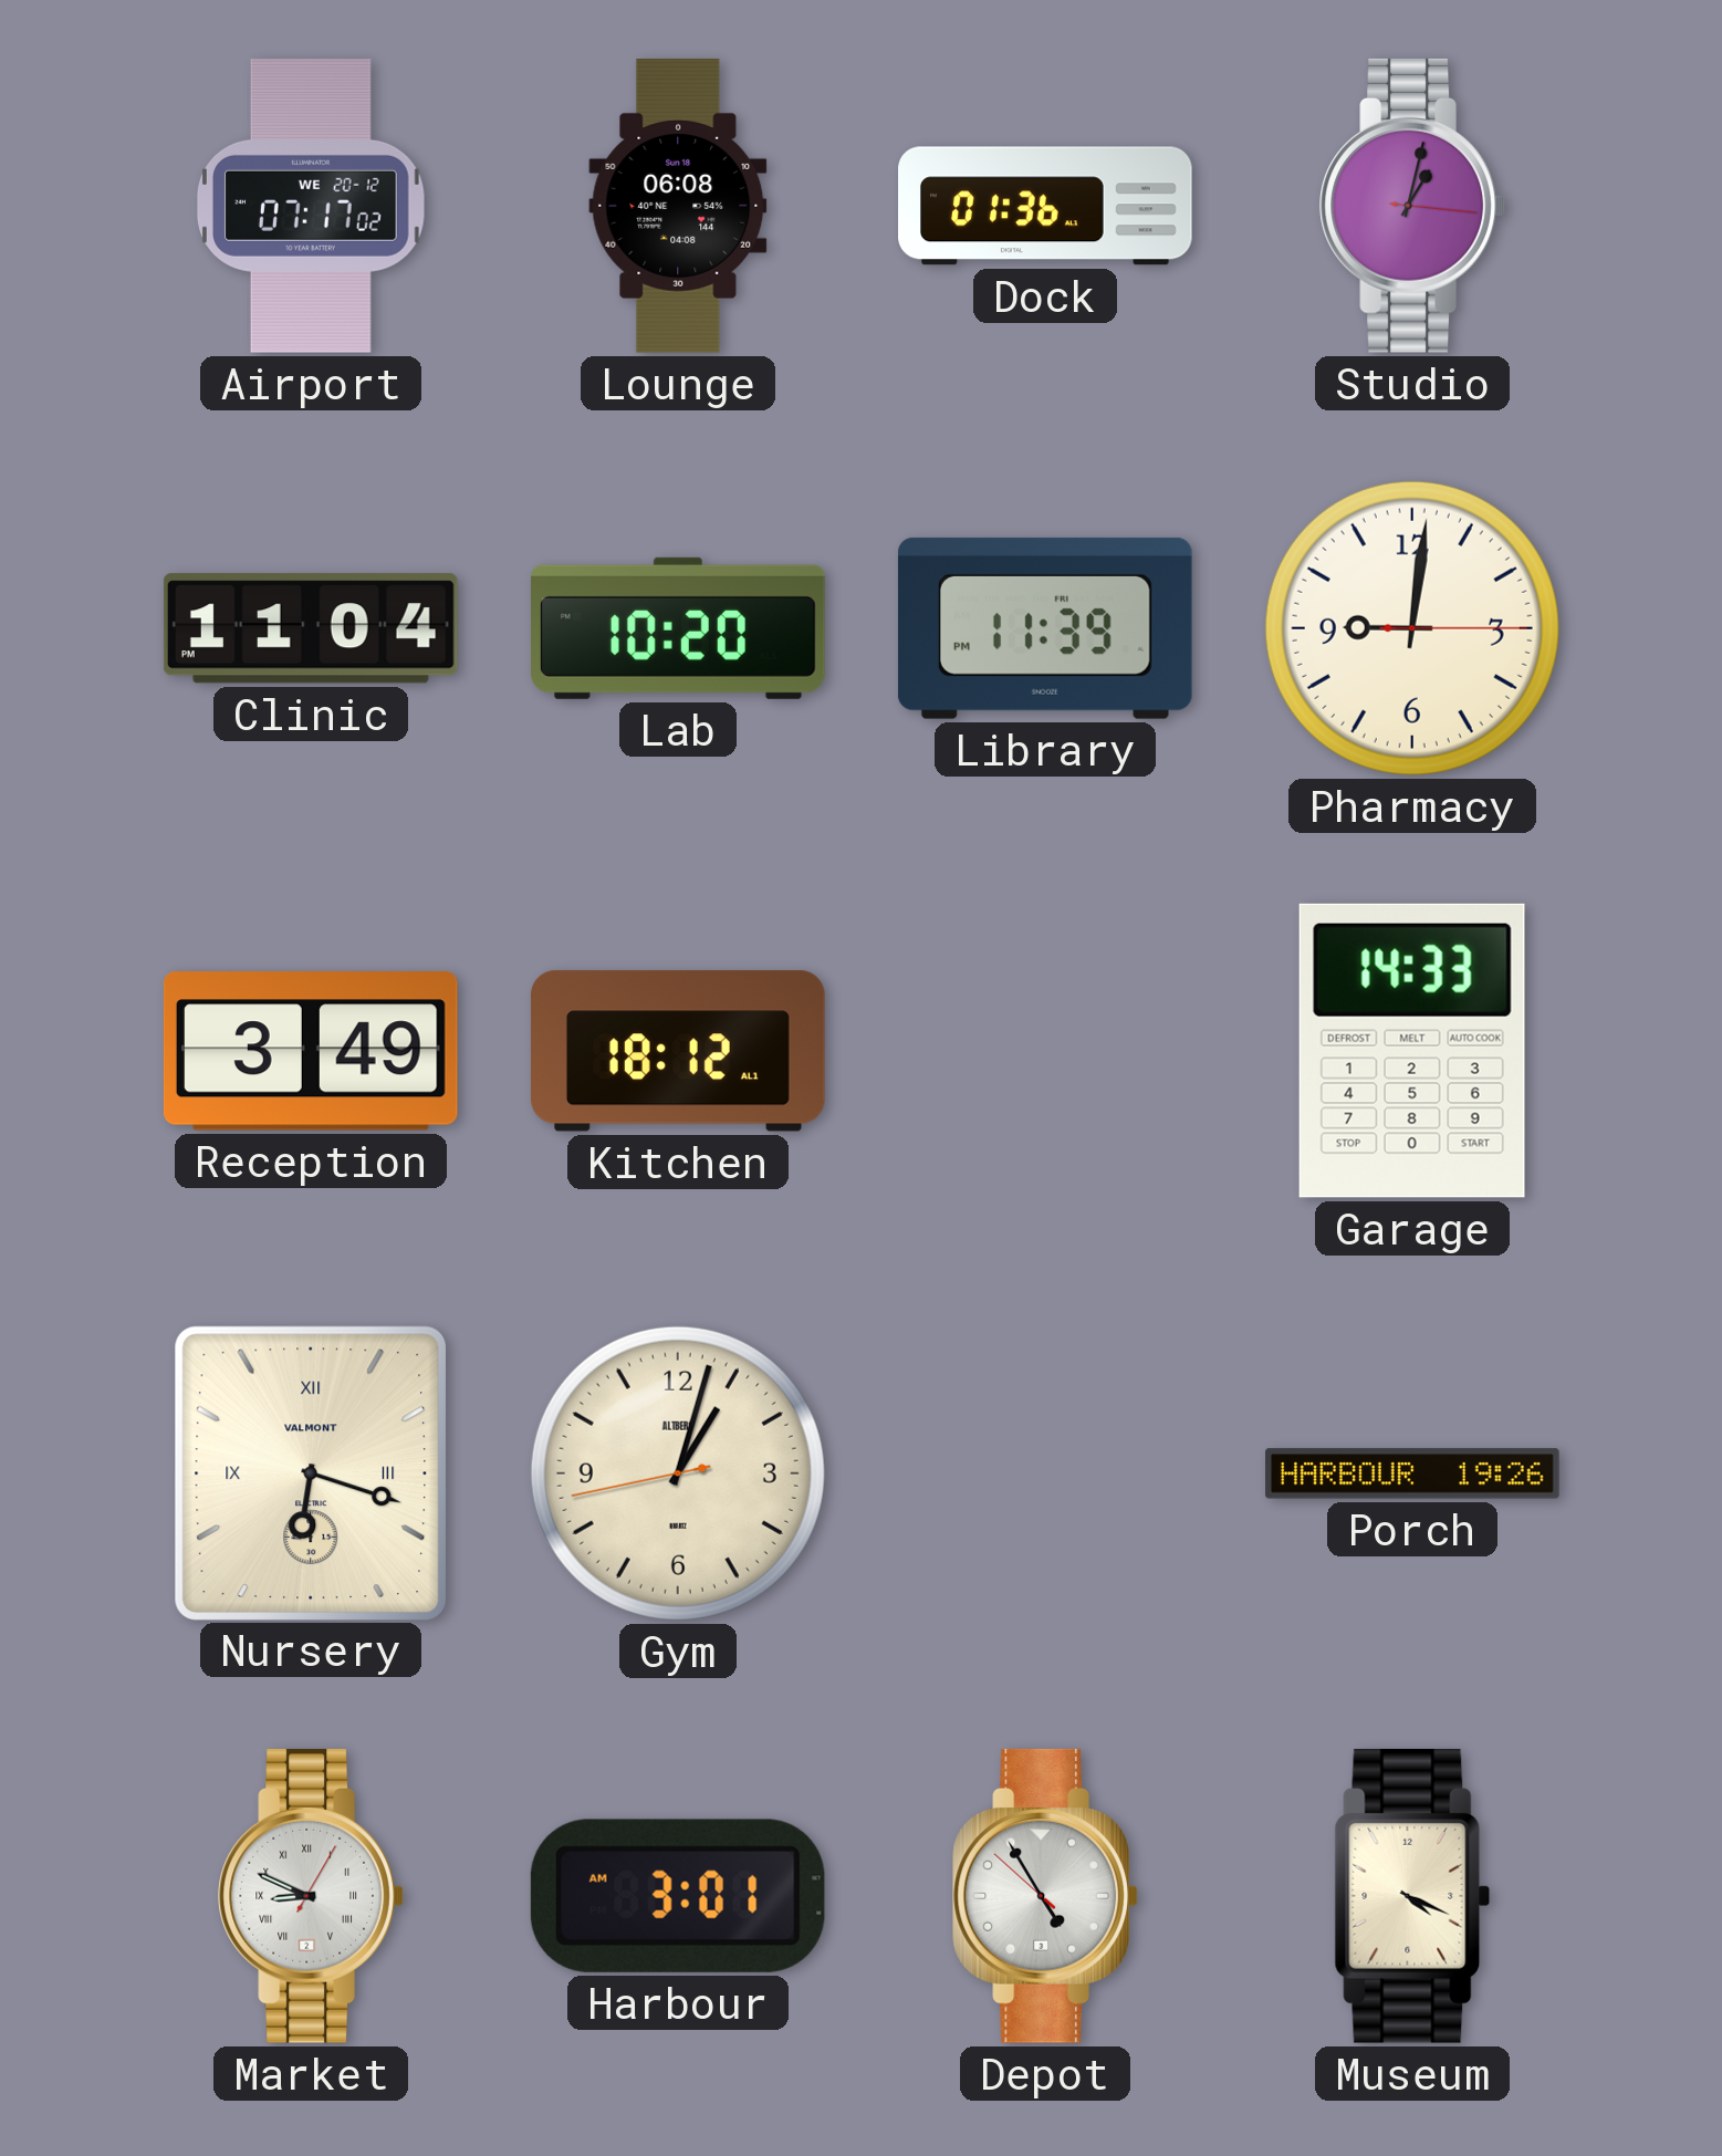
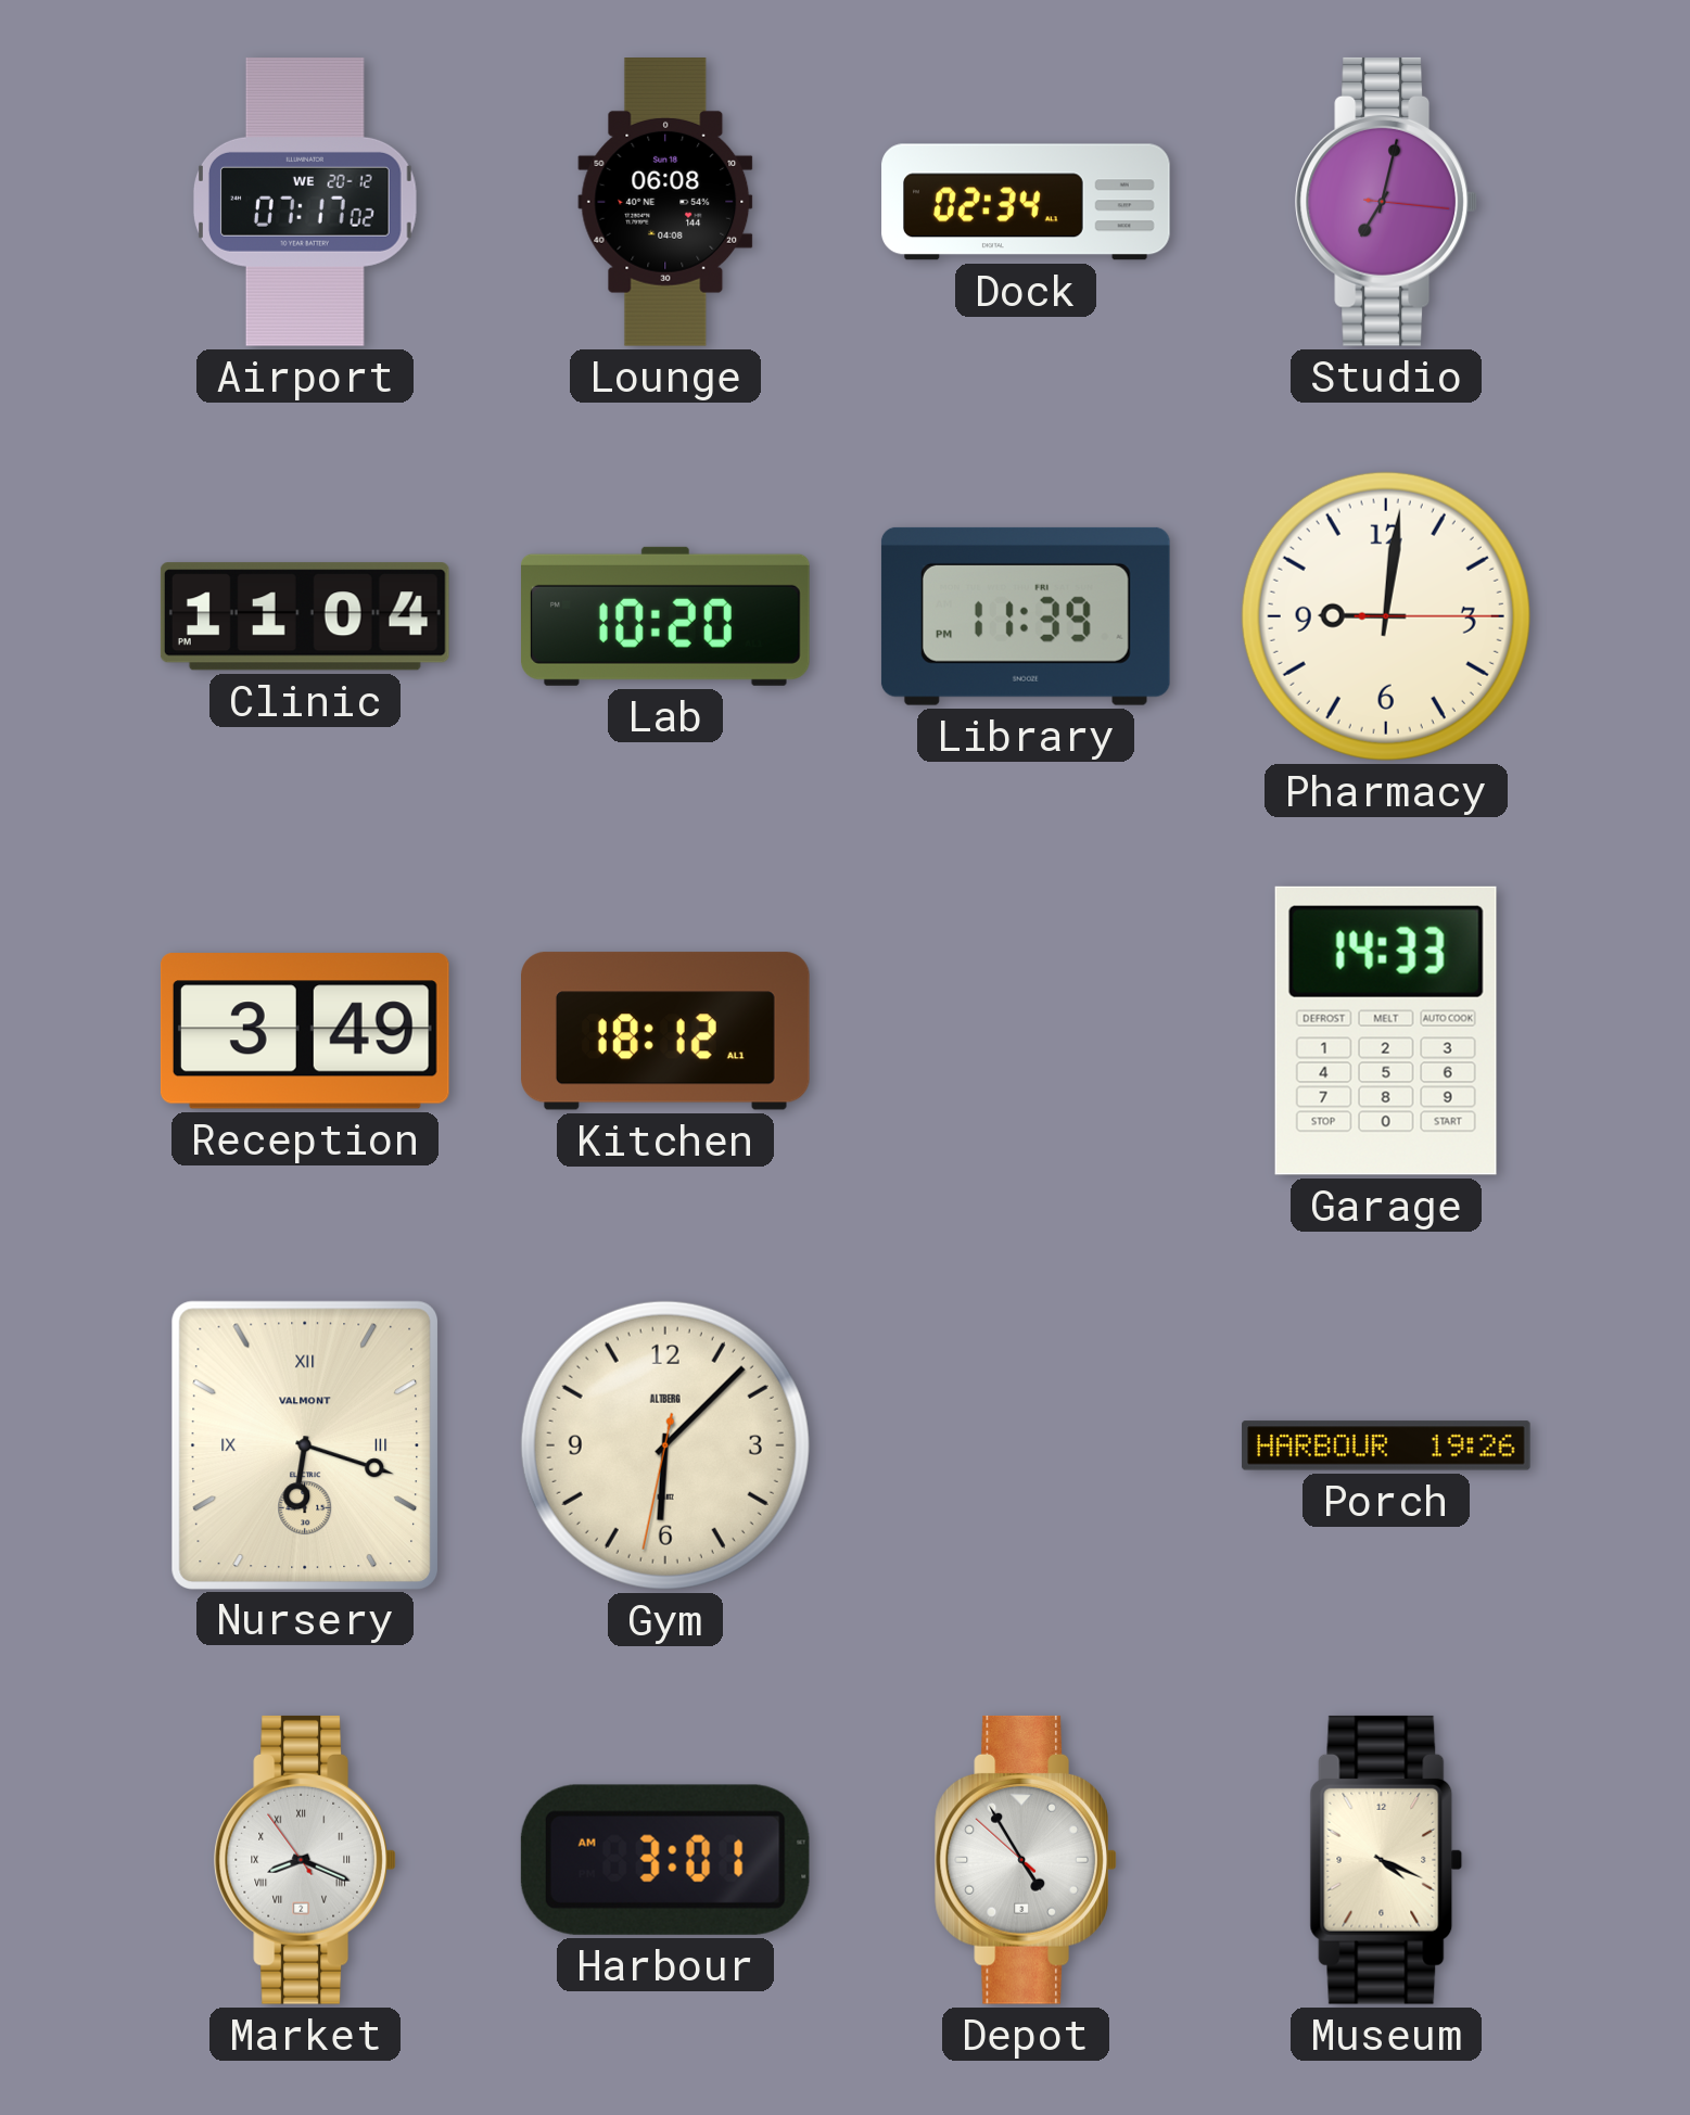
Dock: 01:36 -> 02:34
Studio: 1:02 -> 7:02
Gym: 1:02 -> 6:07
Market: 8:49 -> 8:18
